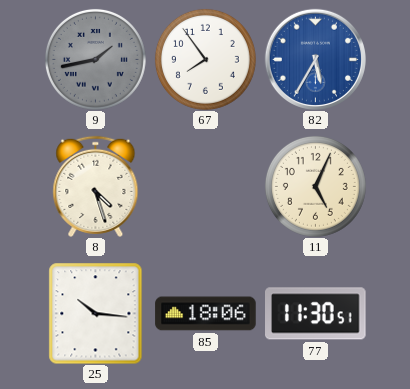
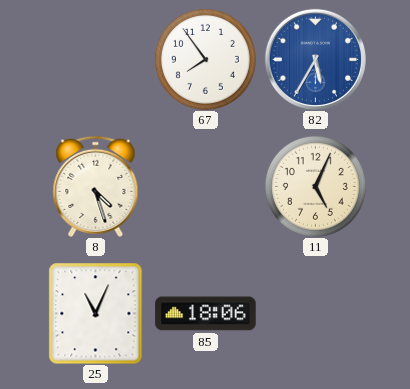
9: 1:43 -> none
25: 10:16 -> 11:04
77: 11:30 -> none
